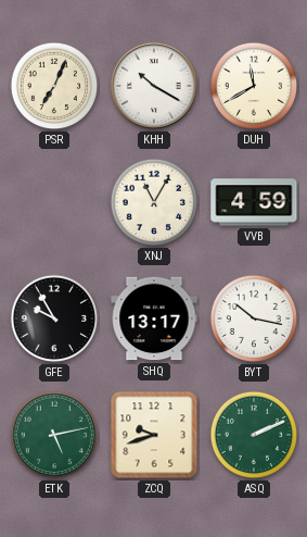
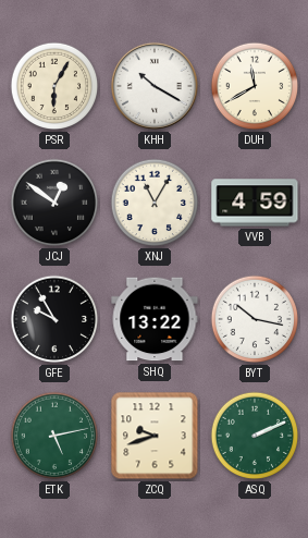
PSR: 7:04 -> 6:05
JCJ: none -> 12:51
SHQ: 13:17 -> 13:22
